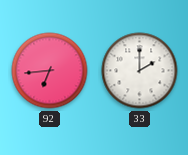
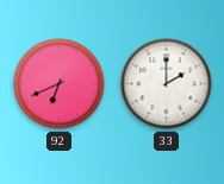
92: 6:44 -> 6:41
